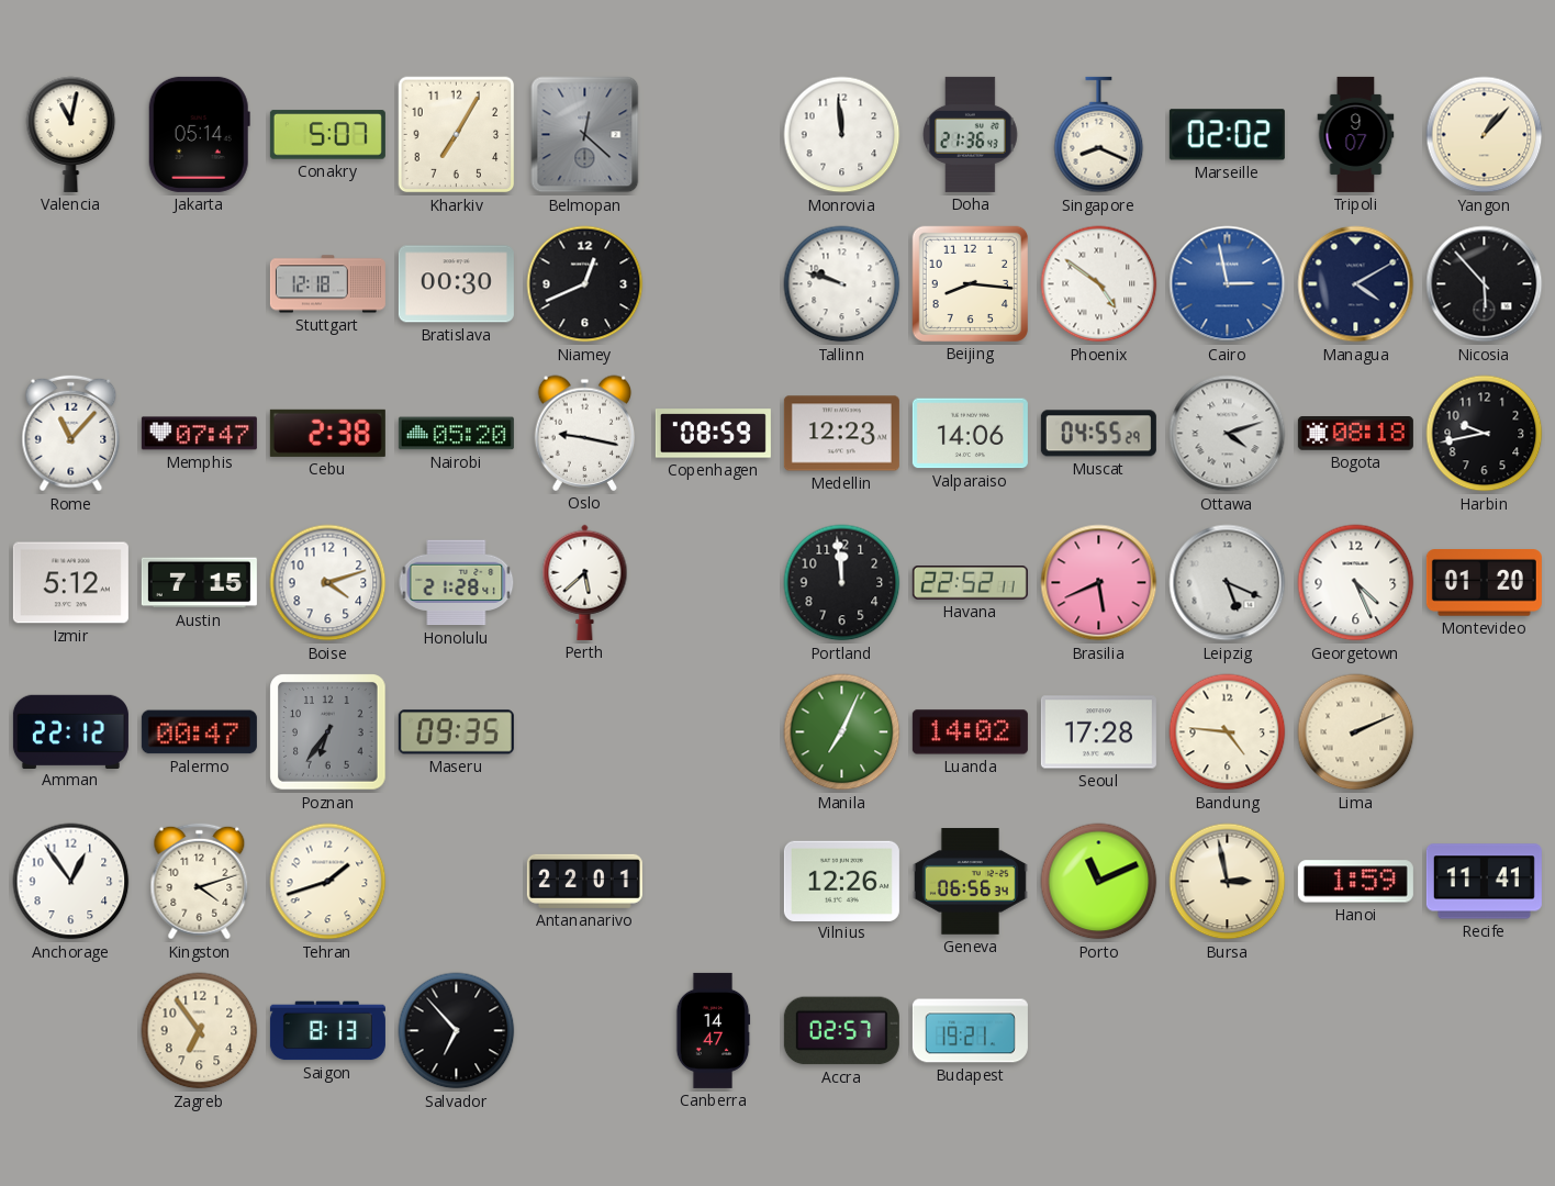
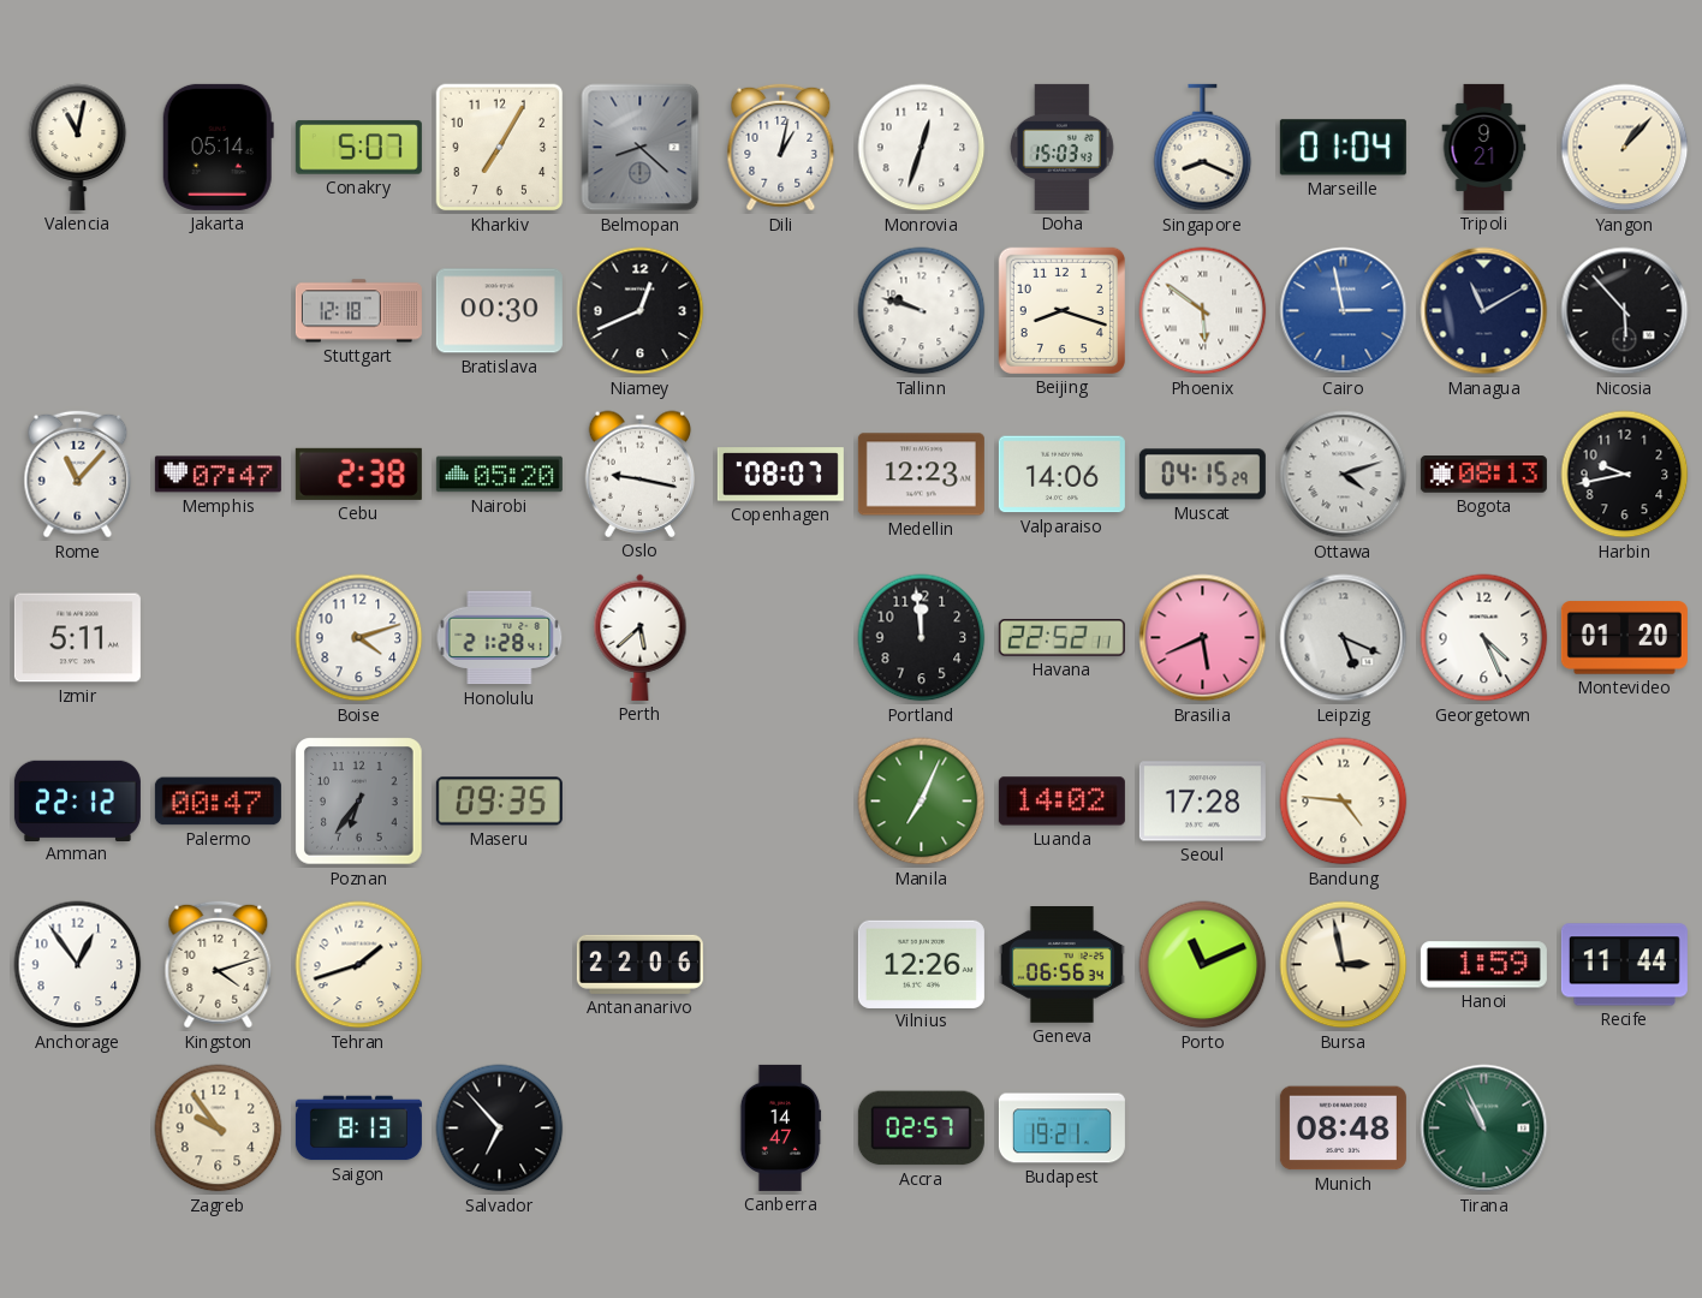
Belmopan: 12:22 -> 8:22
Dili: none -> 1:02
Monrovia: 11:59 -> 12:33
Doha: 21:36 -> 15:03
Marseille: 02:02 -> 01:04
Tripoli: 9:07 -> 9:21
Beijing: 8:16 -> 8:18
Phoenix: 4:51 -> 5:51
Managua: 4:10 -> 11:10
Copenhagen: 08:59 -> 08:07
Muscat: 04:55 -> 04:15
Bogota: 08:18 -> 08:13
Izmir: 5:12 -> 5:11
Austin: 7:15 -> none
Lima: 2:11 -> none
Antananarivo: 22:01 -> 22:06
Recife: 11:41 -> 11:44
Zagreb: 6:54 -> 9:54
Munich: none -> 08:48
Tirana: none -> 10:56
